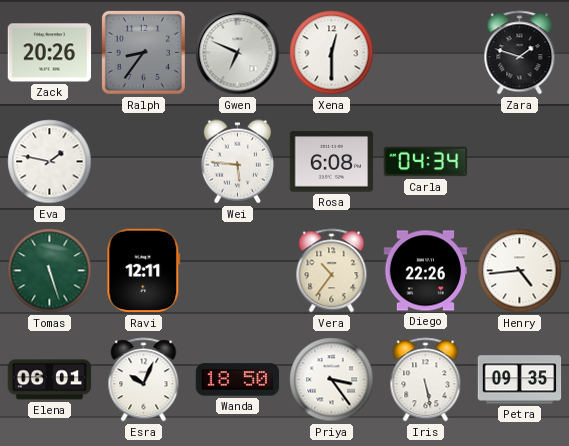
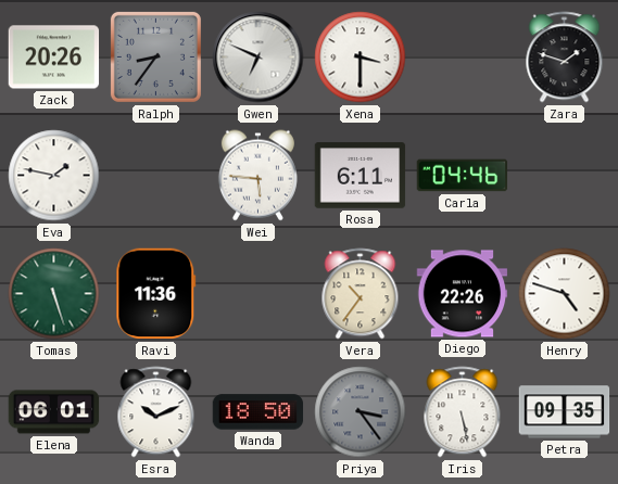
Xena: 12:30 -> 3:30
Rosa: 6:08 -> 6:11
Carla: 04:34 -> 04:46
Ravi: 12:11 -> 11:36
Henry: 4:44 -> 4:48
Esra: 10:04 -> 10:11
Priya dial: white -> grey
